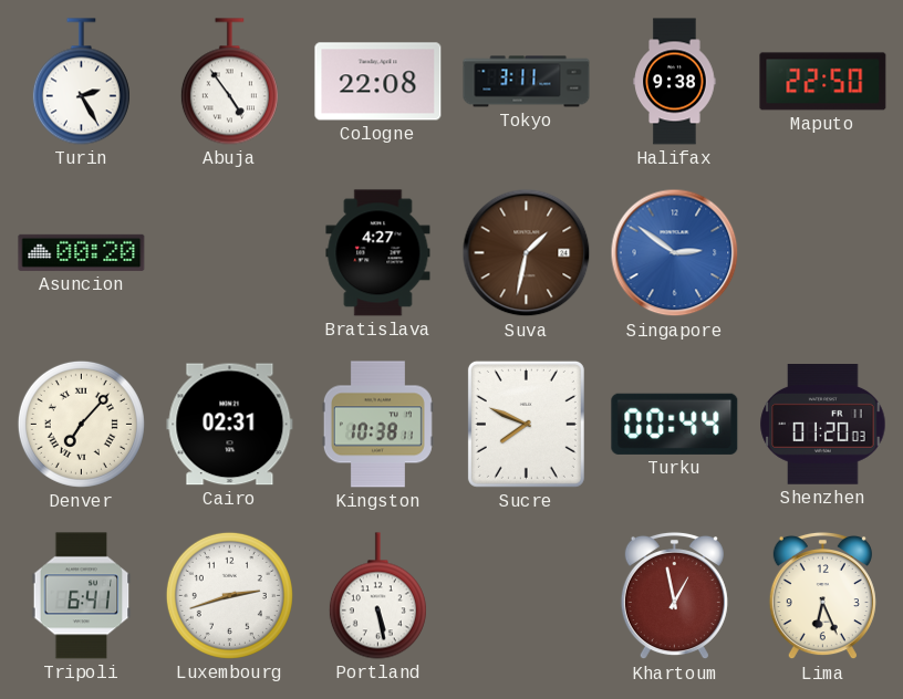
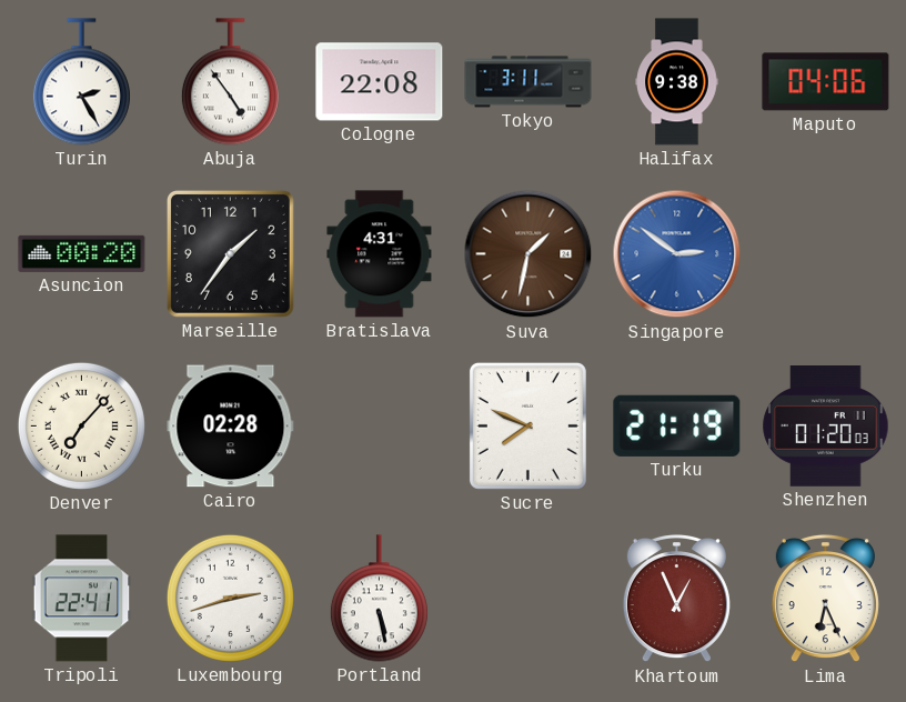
Maputo: 22:50 -> 04:06
Marseille: none -> 1:36
Bratislava: 4:27 -> 4:31
Cairo: 02:31 -> 02:28
Kingston: 10:38 -> none
Turku: 00:44 -> 21:19
Tripoli: 6:41 -> 22:41
Khartoum: 12:58 -> 12:56
